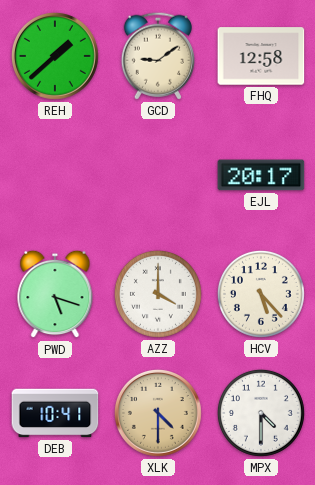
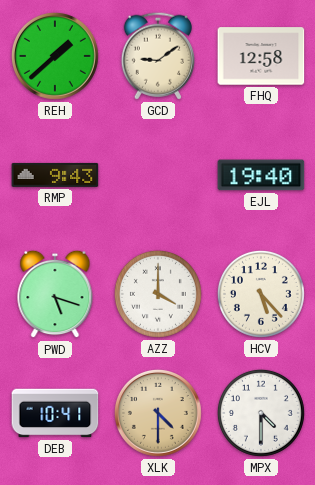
RMP: none -> 9:43
EJL: 20:17 -> 19:40
